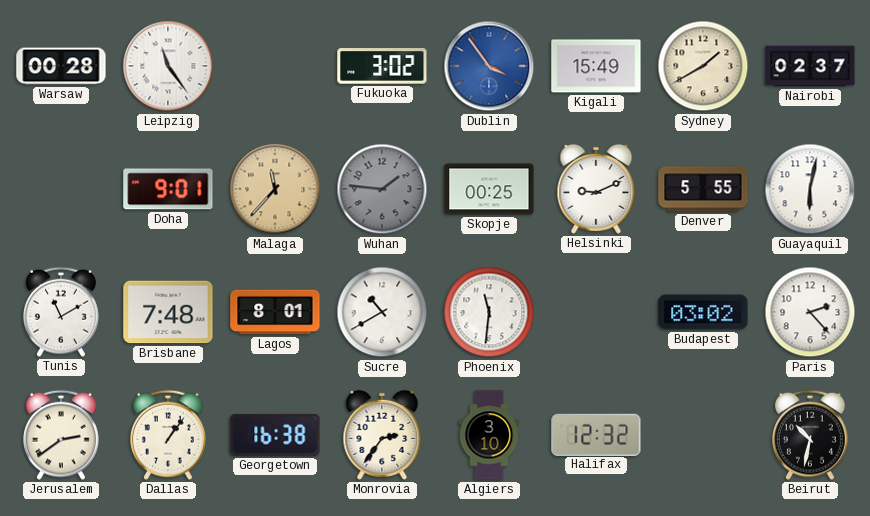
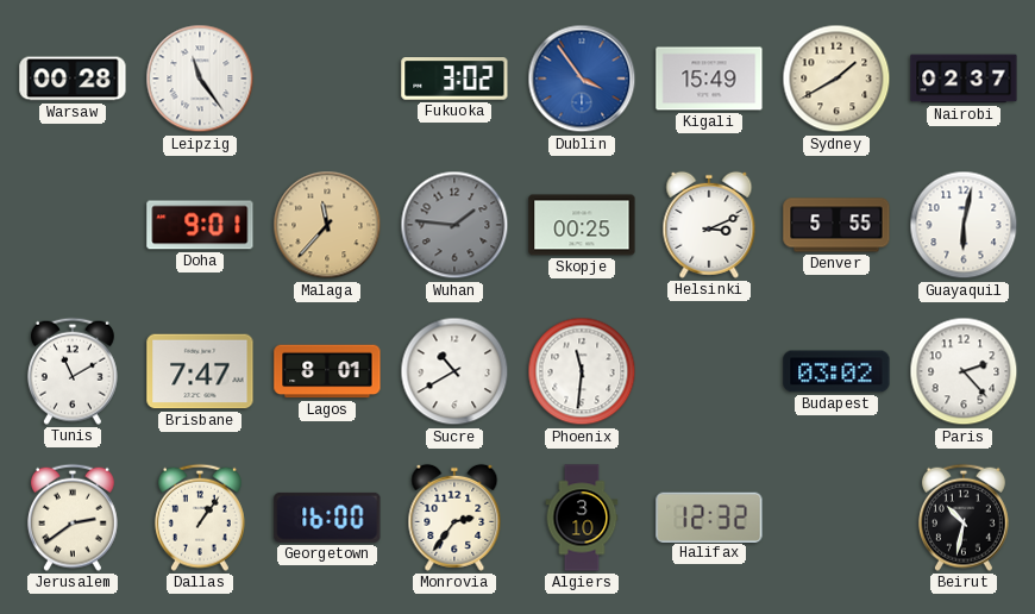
Helsinki: 9:11 -> 3:11
Brisbane: 7:48 -> 7:47
Georgetown: 16:38 -> 16:00
